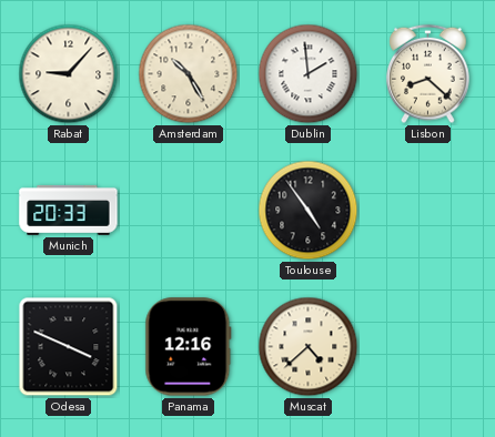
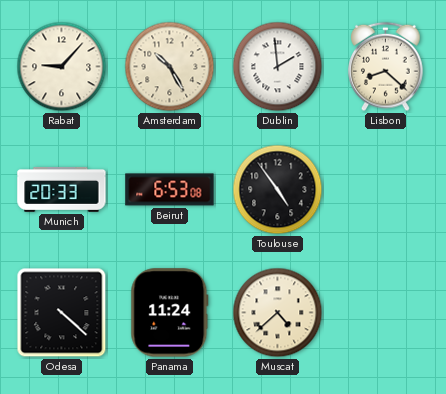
Beirut: none -> 6:53
Odesa: 3:49 -> 4:22
Panama: 12:16 -> 11:24
